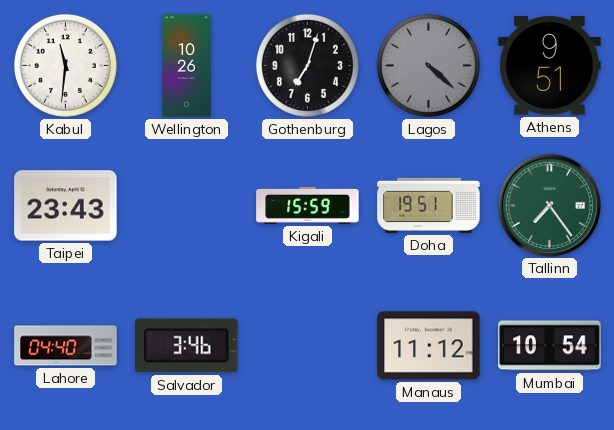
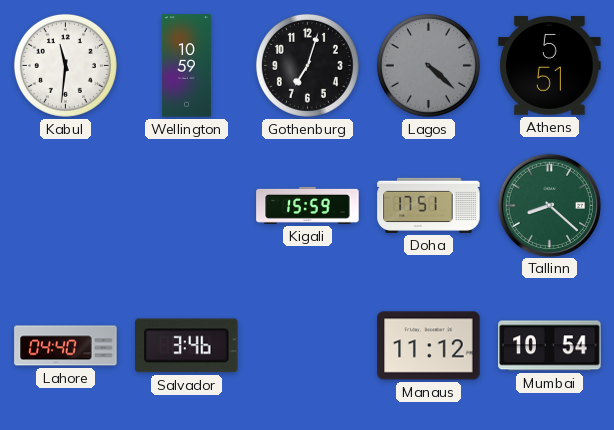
Wellington: 10:26 -> 10:59
Athens: 9:51 -> 5:51
Taipei: 23:43 -> none
Doha: 19:51 -> 17:51
Tallinn: 7:24 -> 8:22
